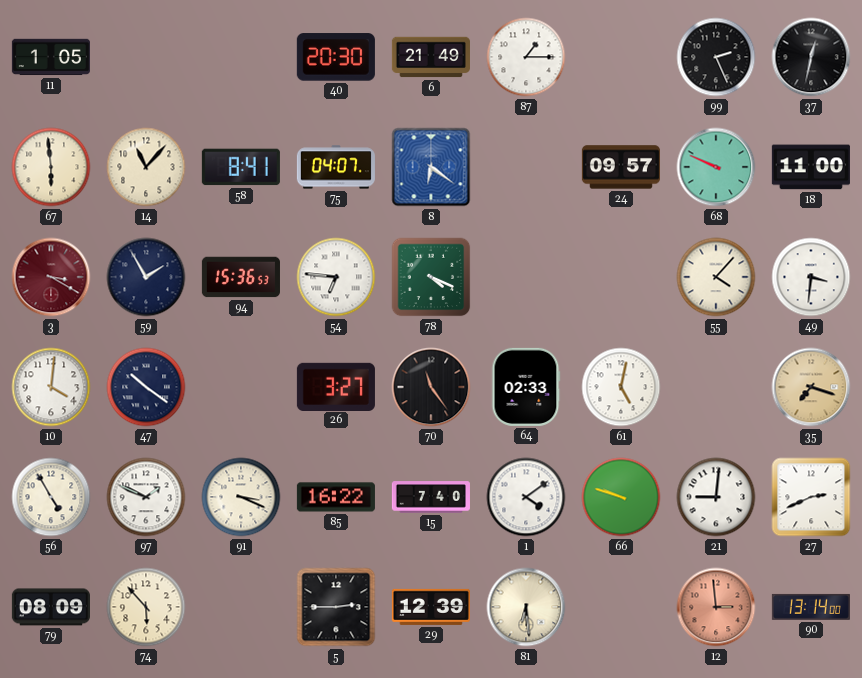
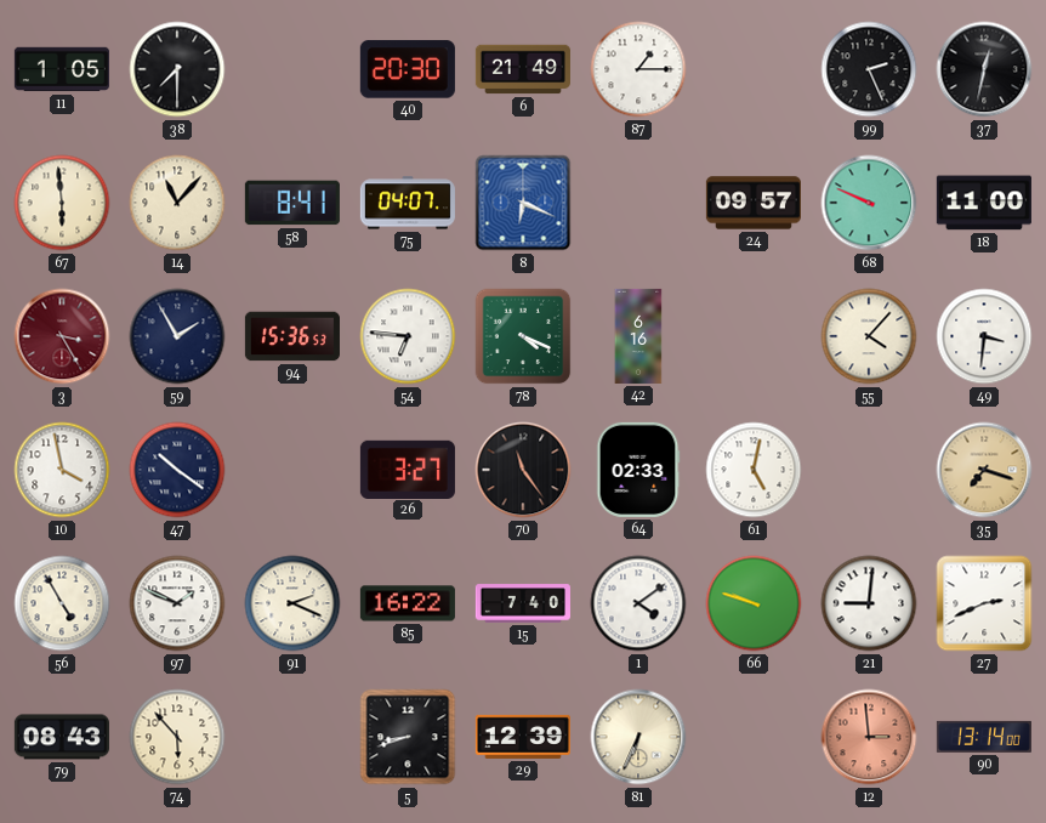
38: none -> 7:30
8: 6:21 -> 6:19
3: 3:20 -> 3:25
42: none -> 6:16
10: 4:01 -> 3:58
91: 3:19 -> 2:19
79: 08:09 -> 08:43
5: 2:45 -> 8:42
81: 6:29 -> 6:34
